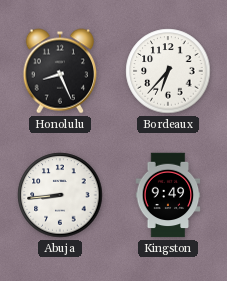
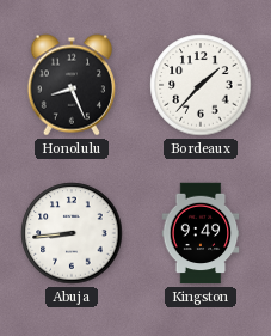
Bordeaux: 6:37 -> 1:37
